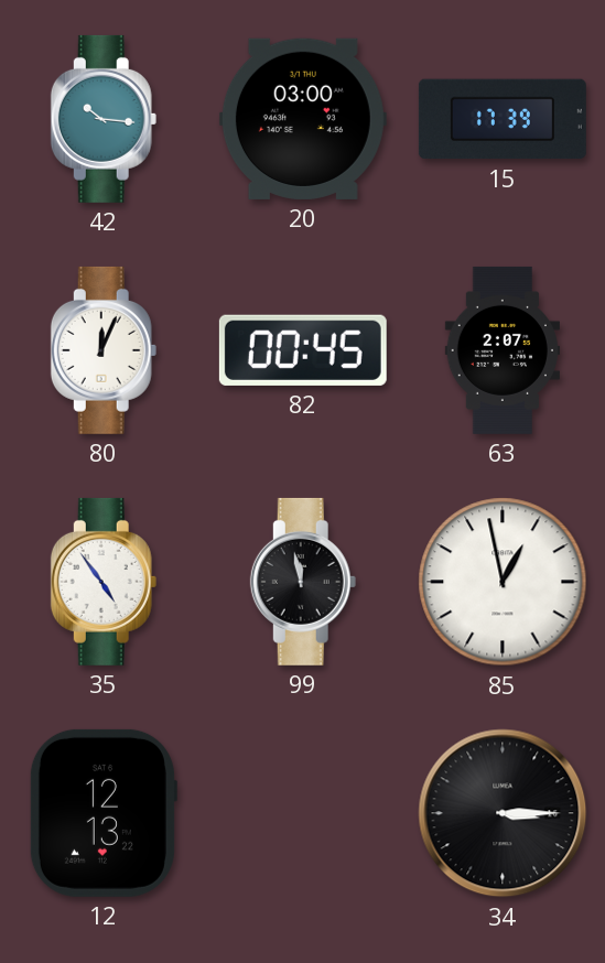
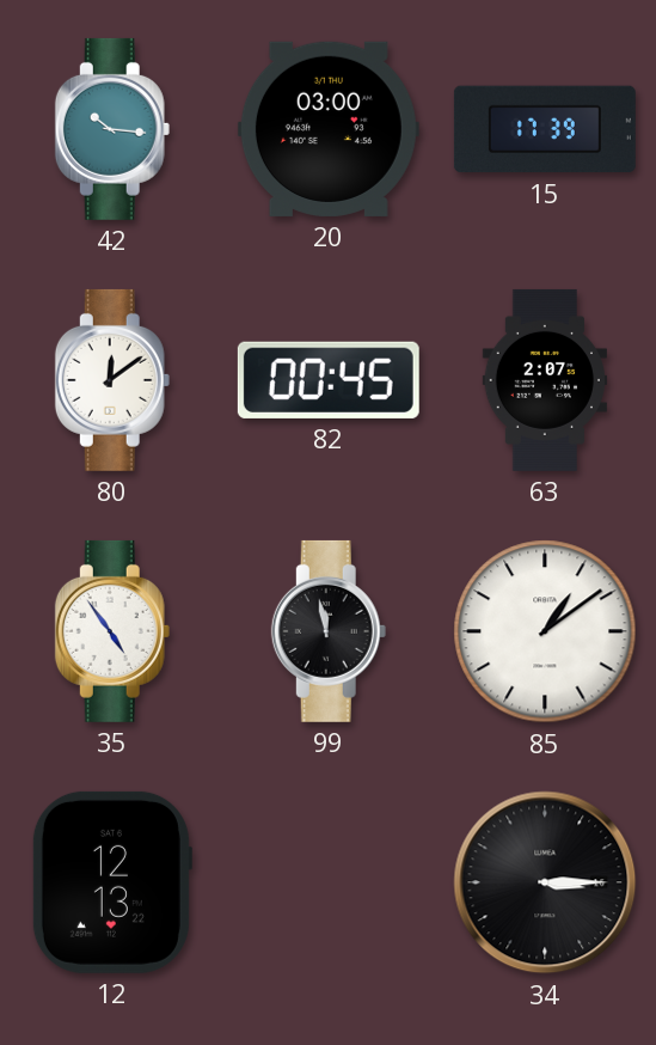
80: 12:04 -> 12:09
85: 12:58 -> 1:09
